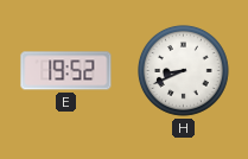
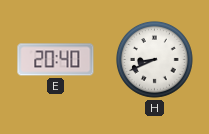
E: 19:52 -> 20:40
